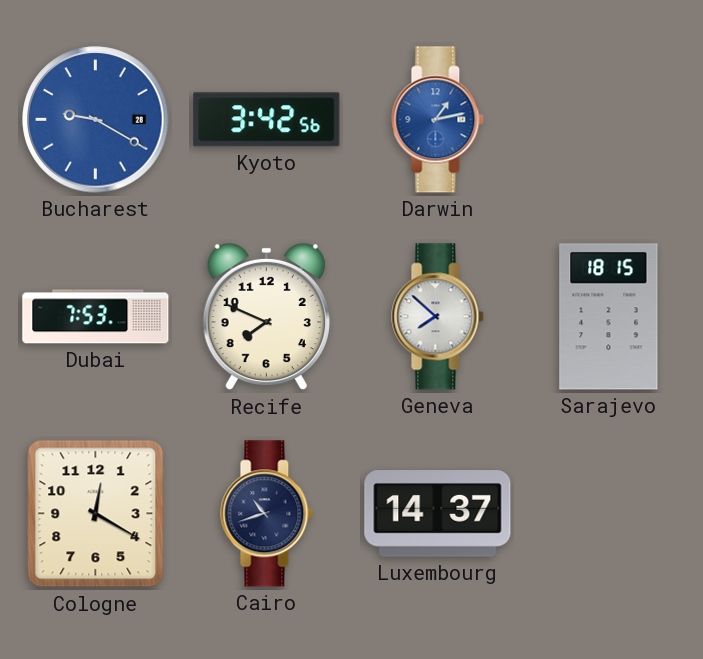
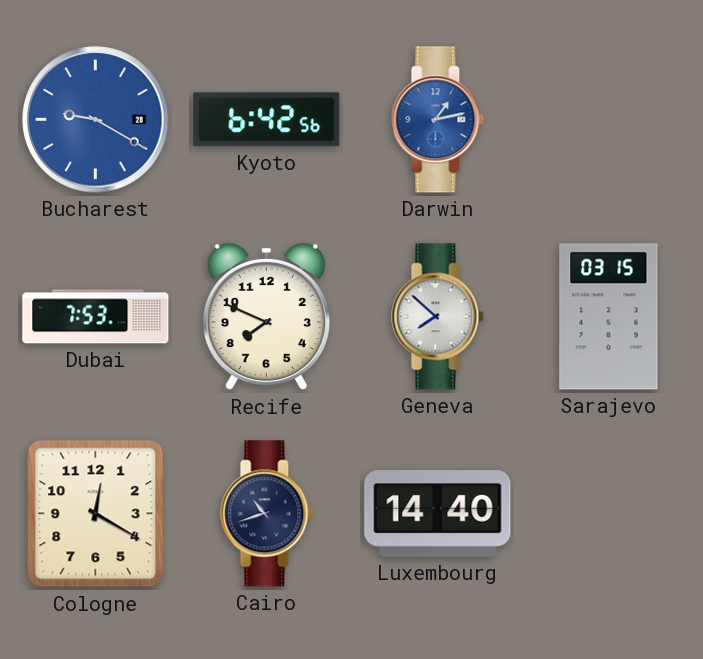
Kyoto: 3:42 -> 6:42
Sarajevo: 18:15 -> 03:15
Luxembourg: 14:37 -> 14:40
